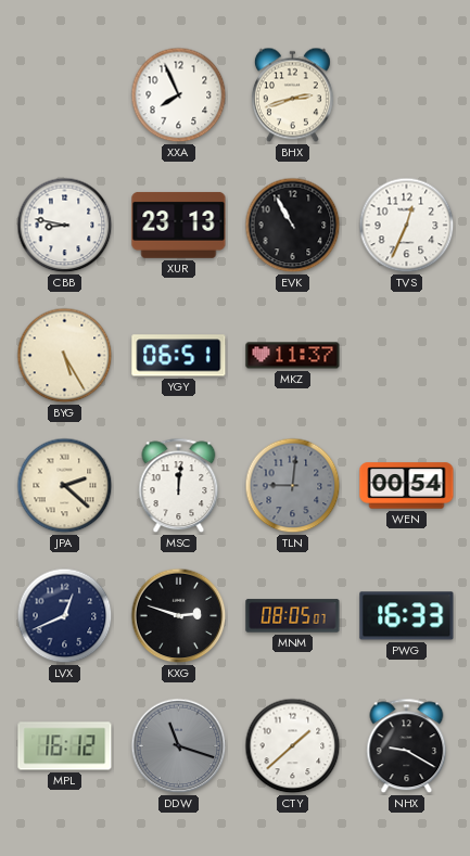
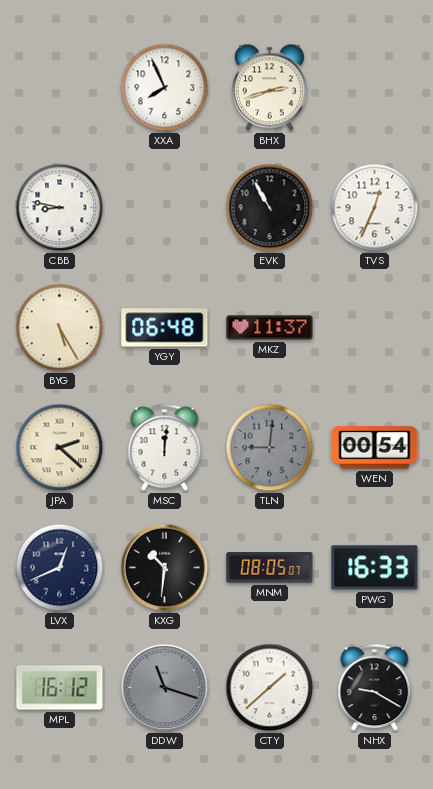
XUR: 23:13 -> none
YGY: 06:51 -> 06:48
KXG: 2:48 -> 10:31
